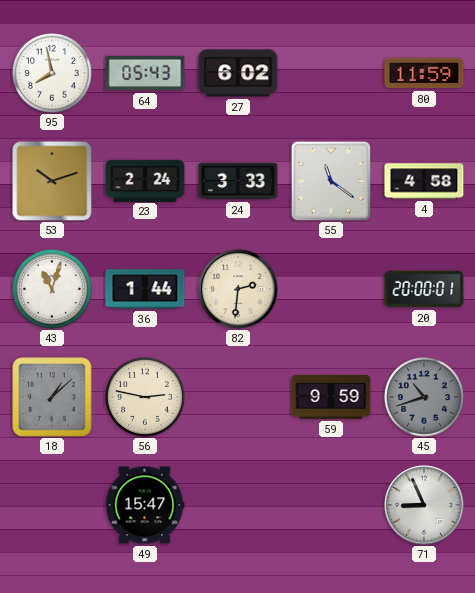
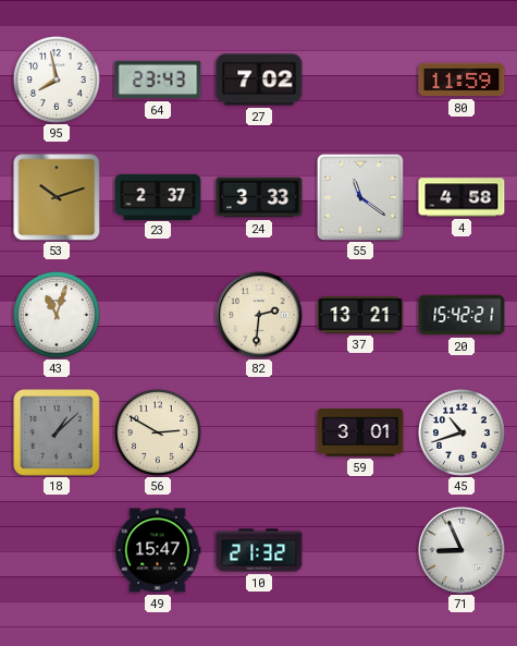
64: 05:43 -> 23:43
27: 6:02 -> 7:02
23: 2:24 -> 2:37
36: 1:44 -> none
37: none -> 13:21
20: 20:00 -> 15:42
56: 2:47 -> 2:50
59: 9:59 -> 3:01
45 dial: grey -> white
10: none -> 21:32
